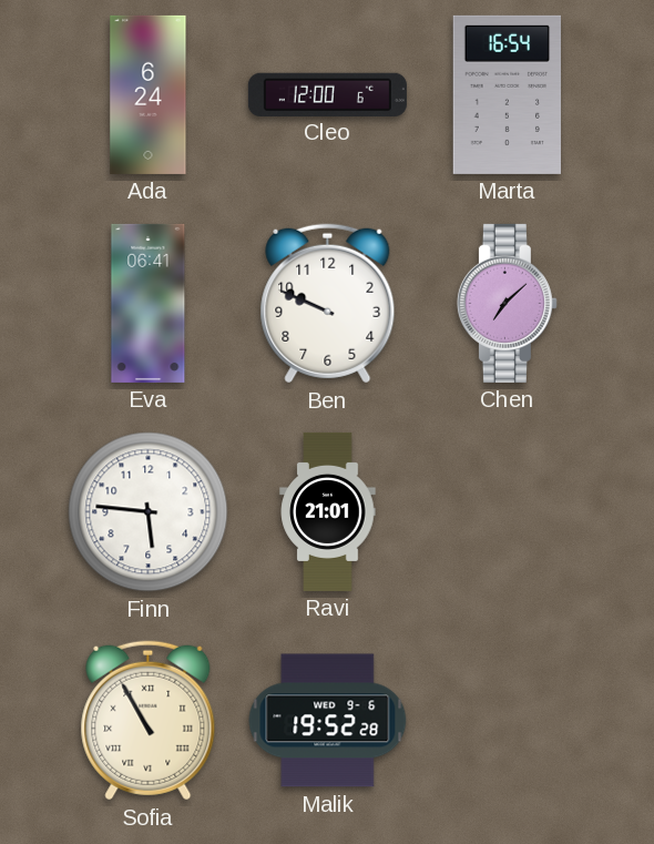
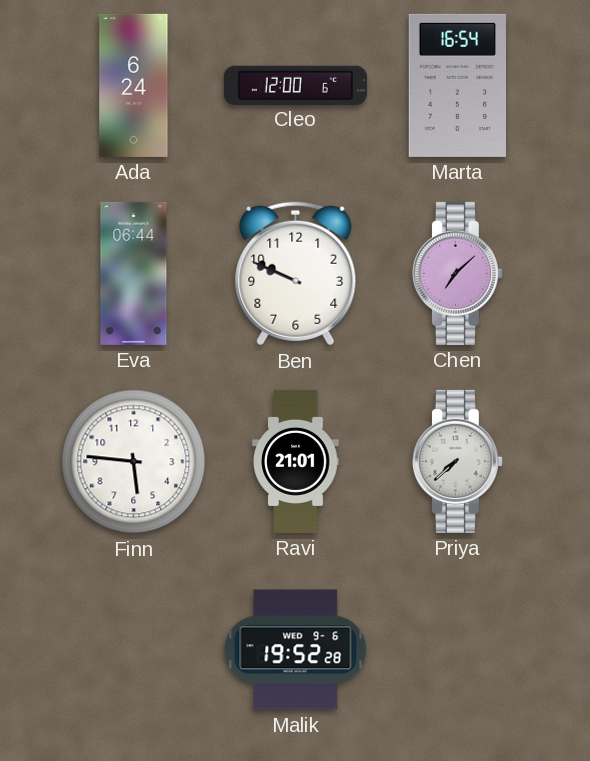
Eva: 06:41 -> 06:44
Priya: none -> 7:38
Sofia: 10:55 -> none
